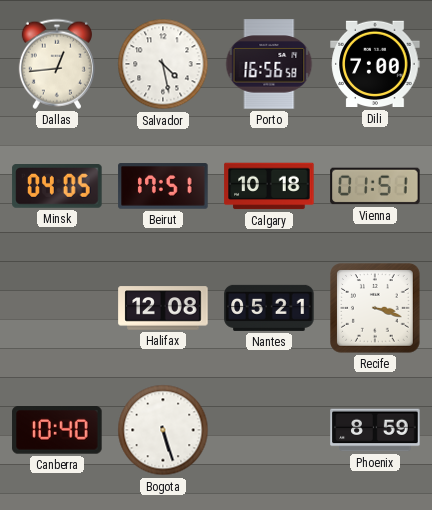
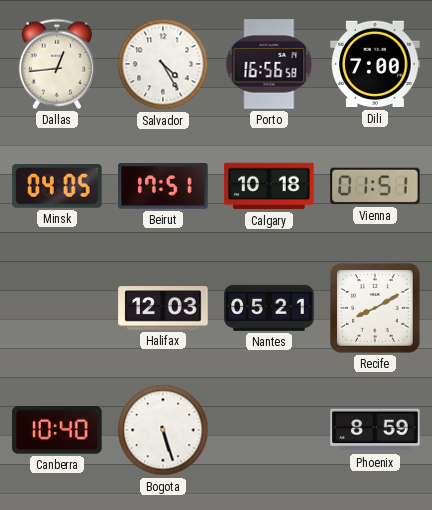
Salvador: 4:28 -> 4:25
Halifax: 12:08 -> 12:03
Recife: 3:18 -> 8:10
